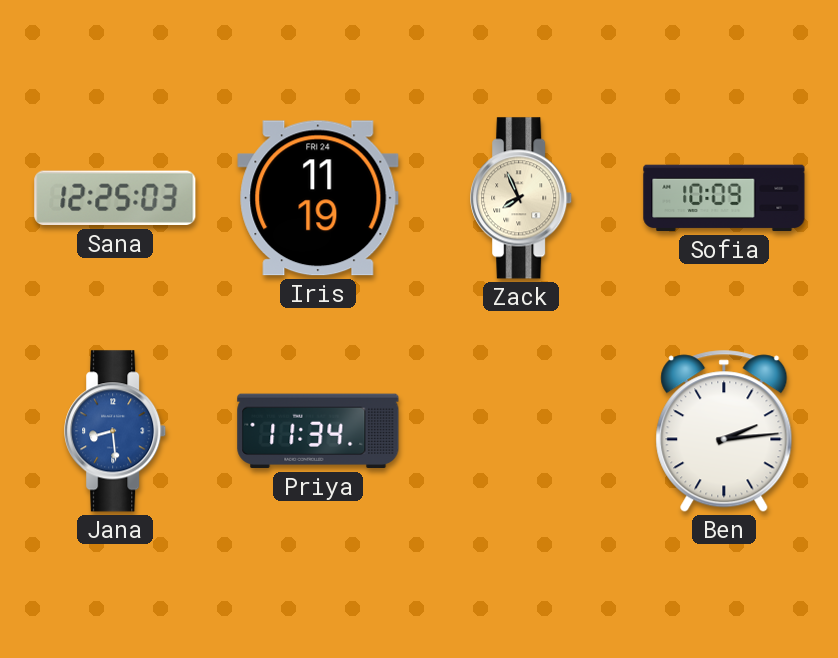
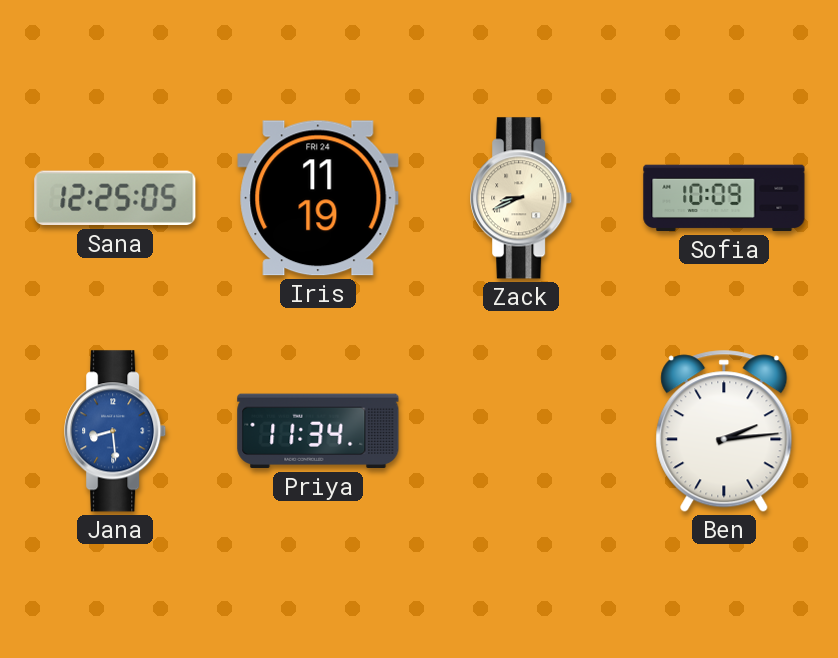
Sana: 12:25:03 -> 12:25:05
Zack: 7:56 -> 8:41
